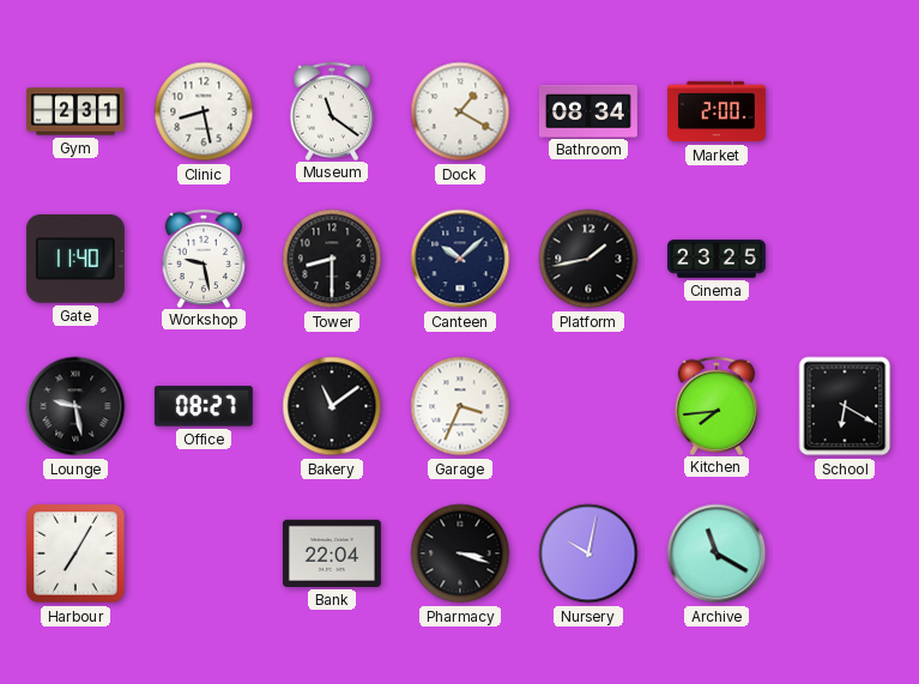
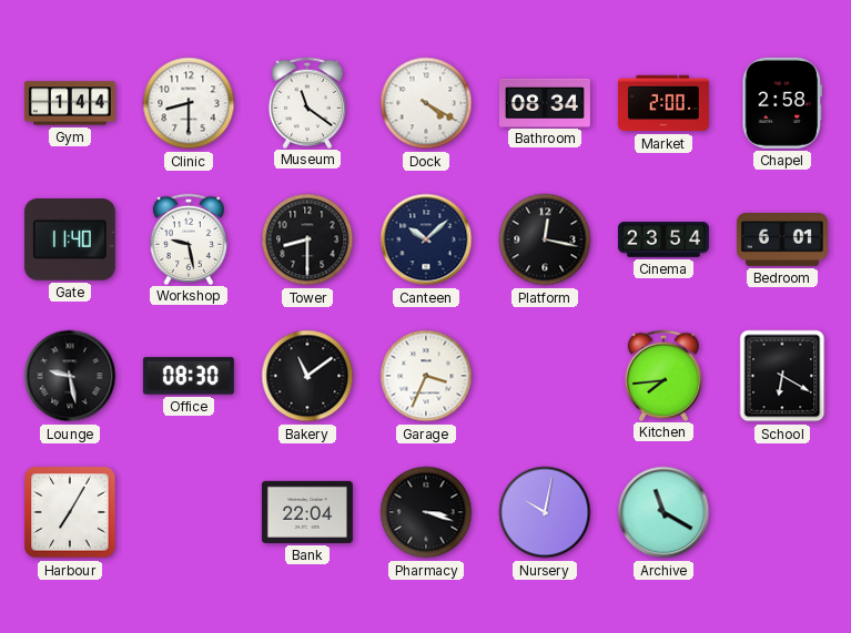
Gym: 2:31 -> 1:44
Clinic: 8:28 -> 8:30
Dock: 1:20 -> 4:20
Chapel: none -> 2:58
Platform: 1:43 -> 12:17
Cinema: 23:25 -> 23:54
Bedroom: none -> 6:01
Office: 08:27 -> 08:30
